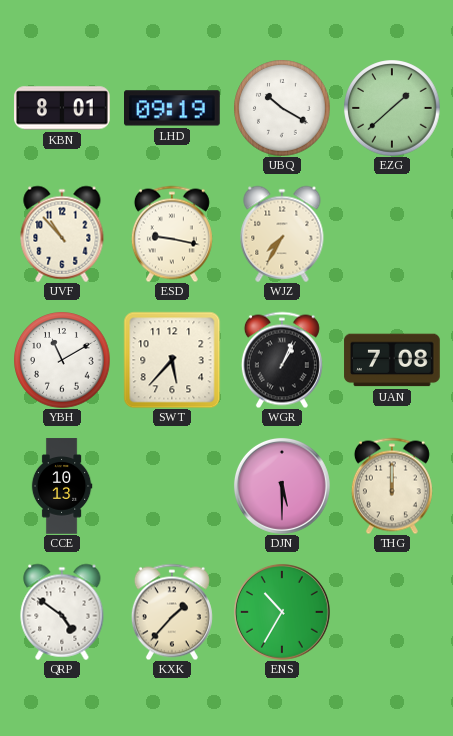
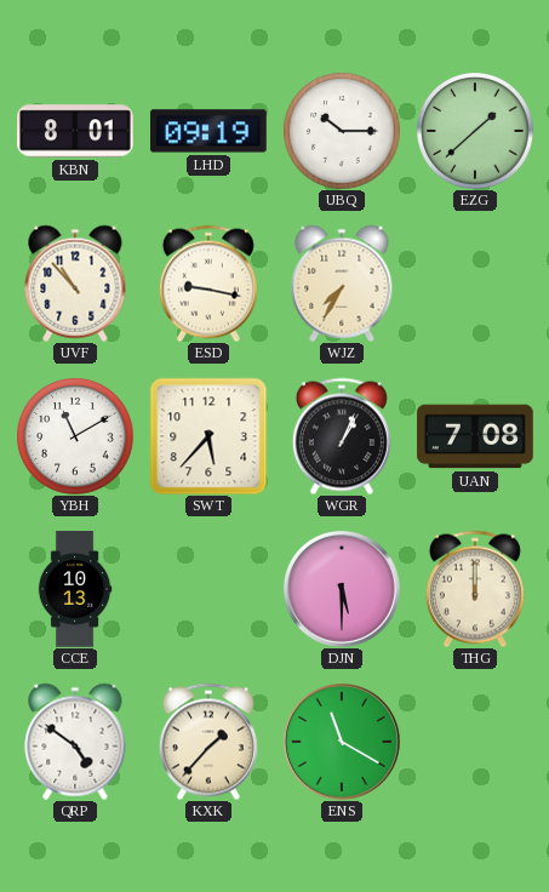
UBQ: 10:20 -> 10:15
ENS: 10:35 -> 11:20
